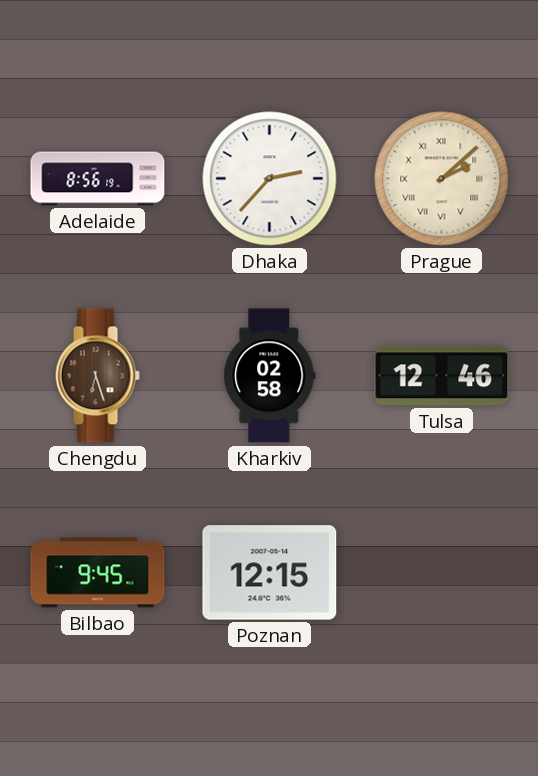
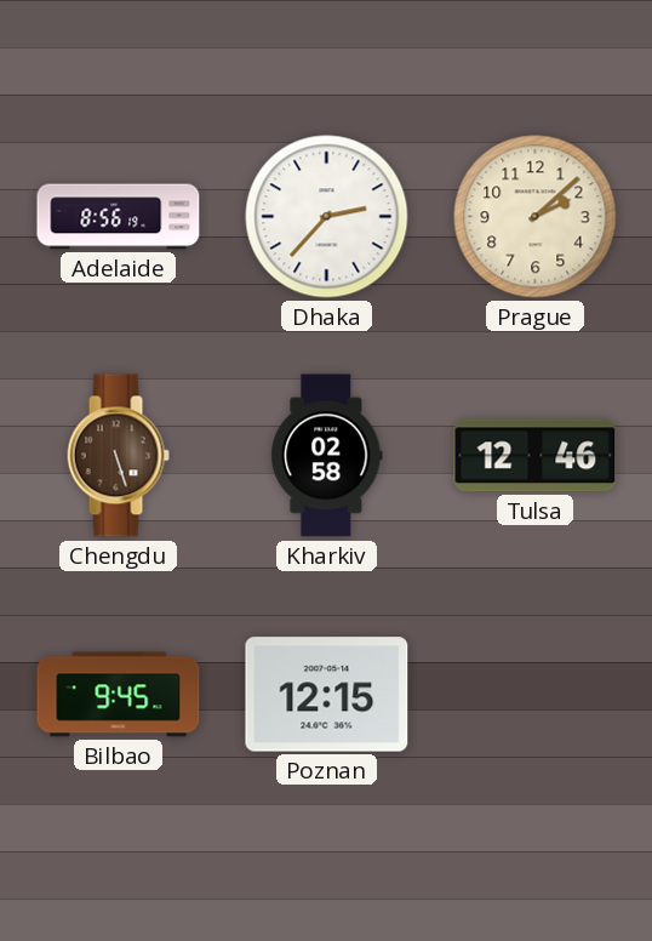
Prague numerals: Roman -> Arabic
Chengdu: 6:27 -> 5:27
